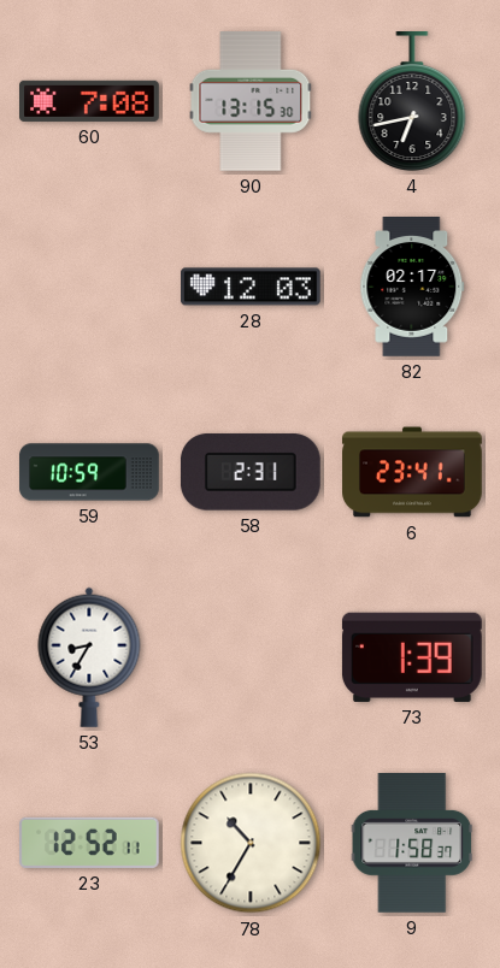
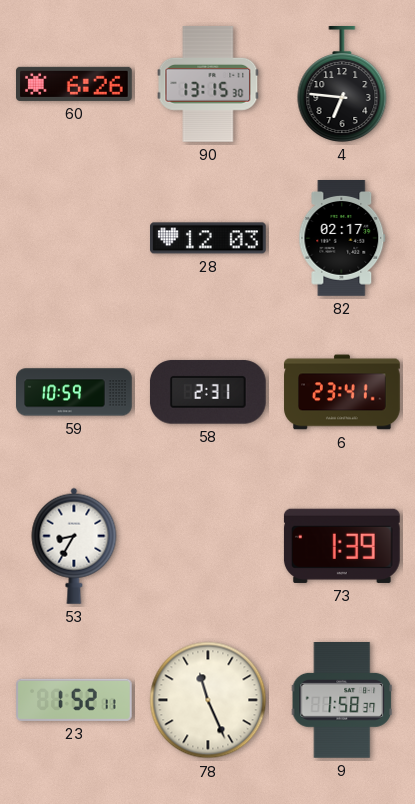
60: 7:08 -> 6:26
4: 6:43 -> 6:46
23: 12:52 -> 1:52
78: 10:35 -> 11:26
